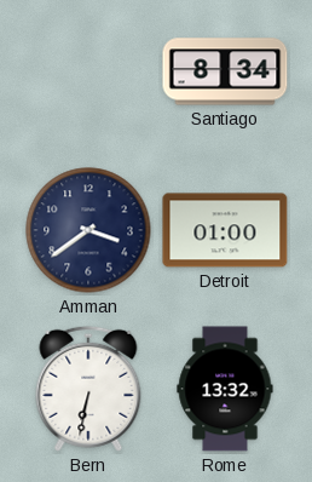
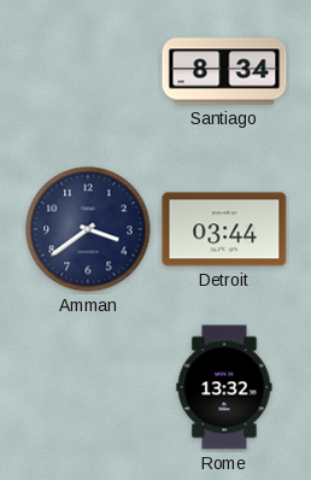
Detroit: 01:00 -> 03:44
Bern: 6:32 -> none
